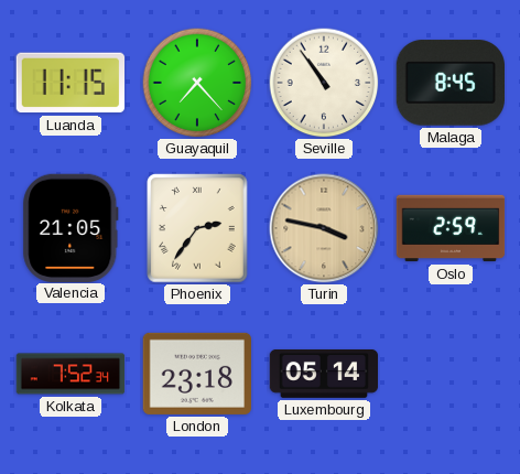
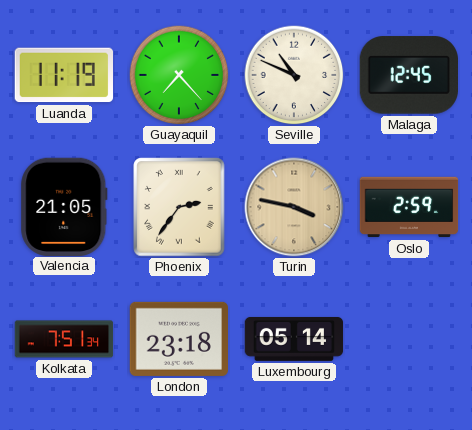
Luanda: 11:15 -> 11:19
Seville: 10:54 -> 10:49
Malaga: 8:45 -> 12:45
Kolkata: 7:52 -> 7:51
